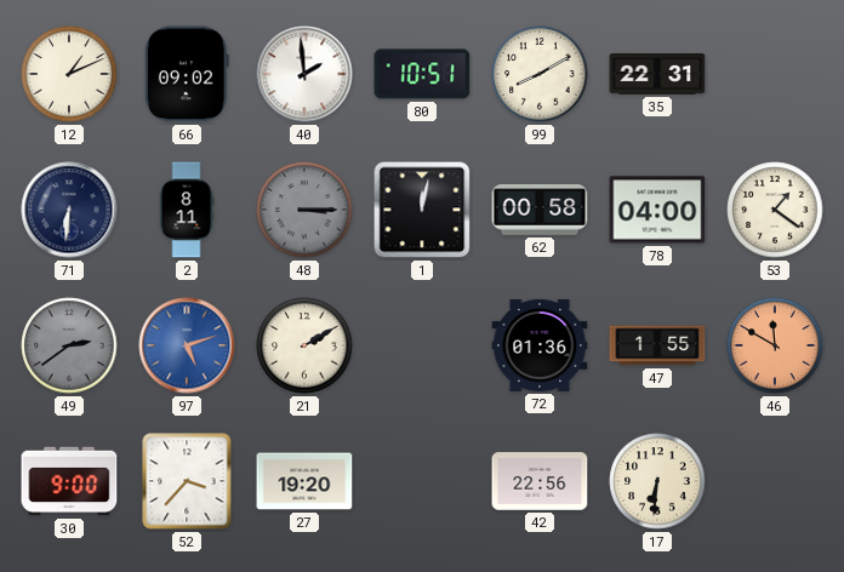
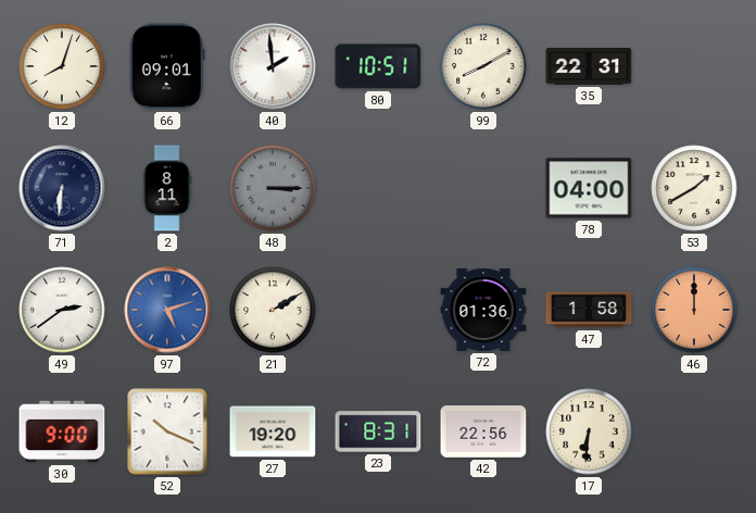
12: 1:11 -> 8:03
66: 09:02 -> 09:01
1: 12:02 -> none
62: 00:58 -> none
53: 1:21 -> 1:40
49 dial: grey -> white
47: 1:55 -> 1:58
46: 11:50 -> 12:00
52: 3:37 -> 10:19
23: none -> 8:31
